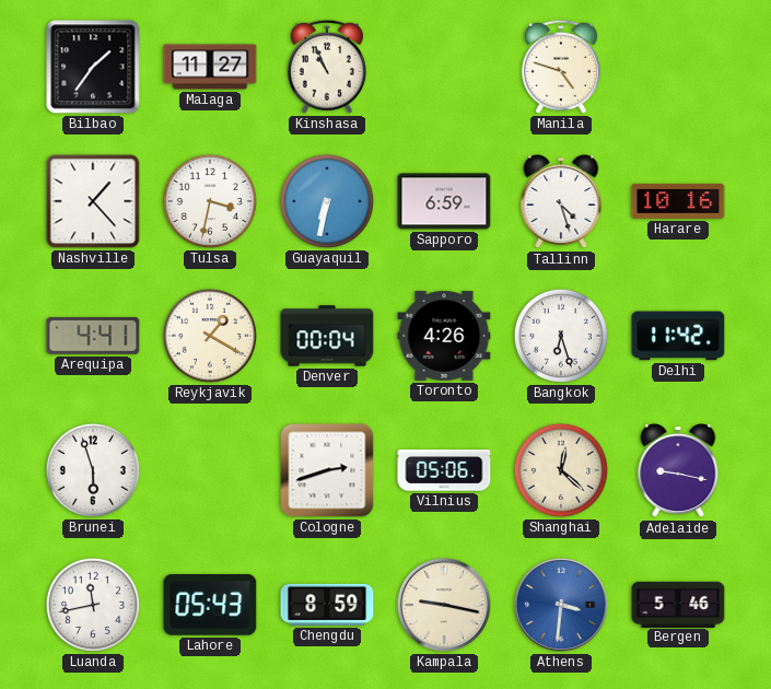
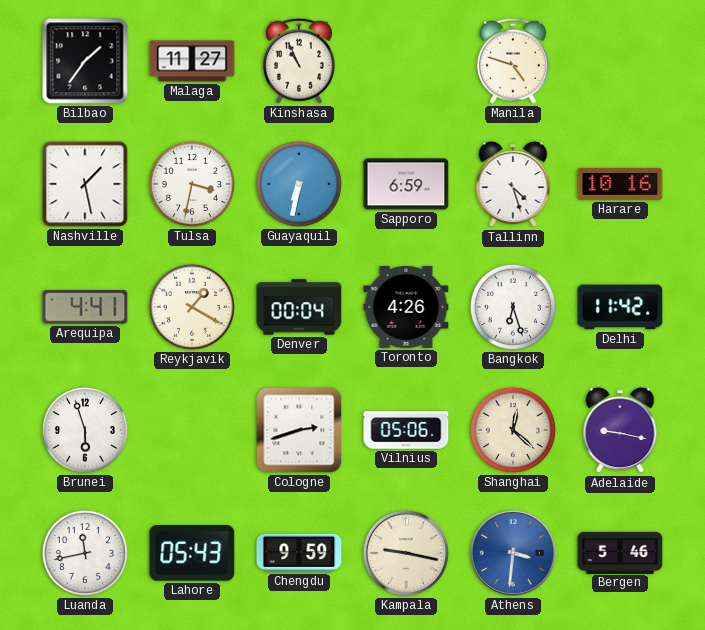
Nashville: 1:23 -> 1:28
Chengdu: 8:59 -> 9:59
